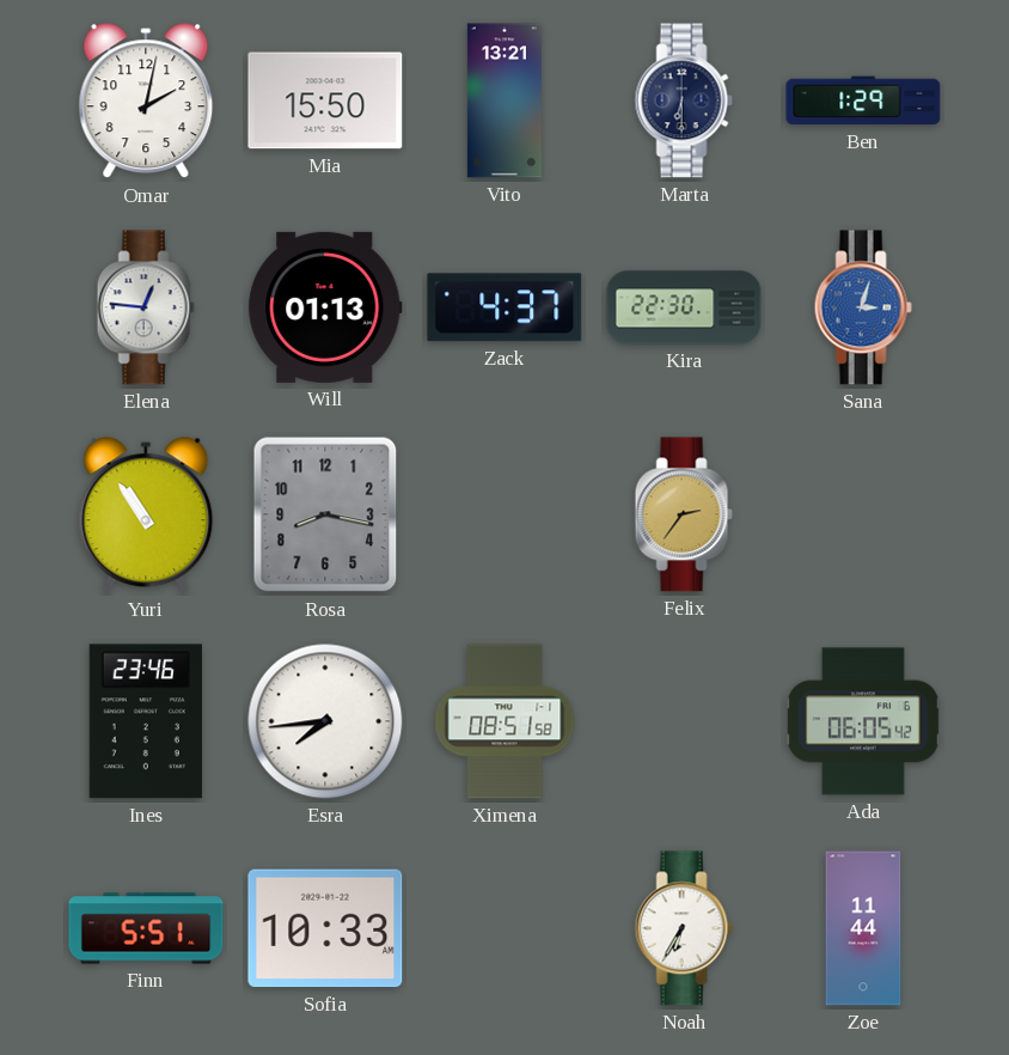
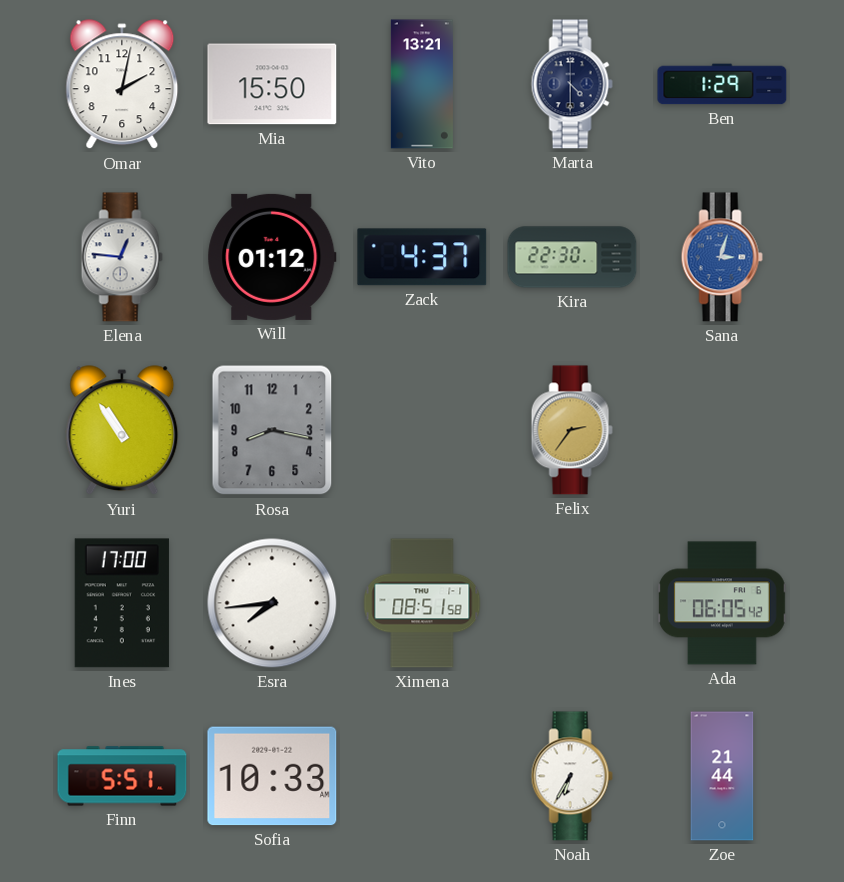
Marta: 6:30 -> 4:30
Will: 01:13 -> 01:12
Ines: 23:46 -> 17:00
Zoe: 11:44 -> 21:44
